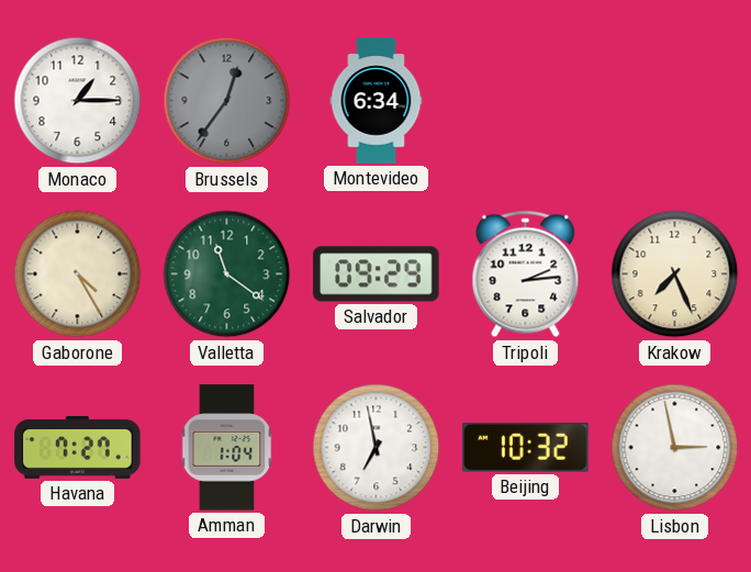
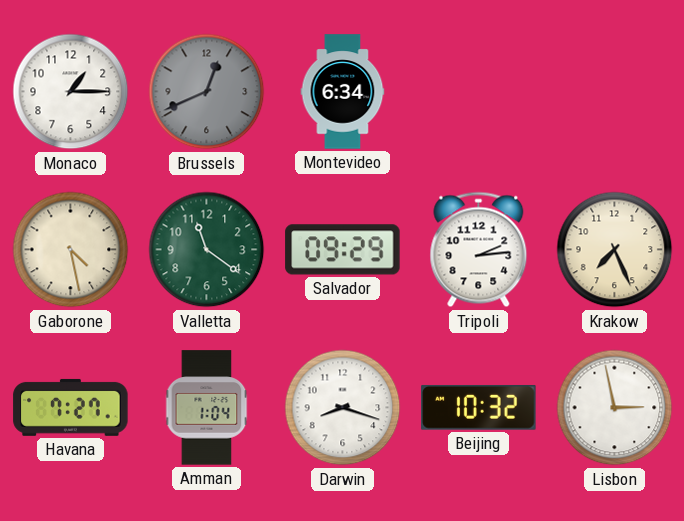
Brussels: 12:36 -> 12:41
Gaborone: 4:25 -> 4:28
Darwin: 6:58 -> 8:18
